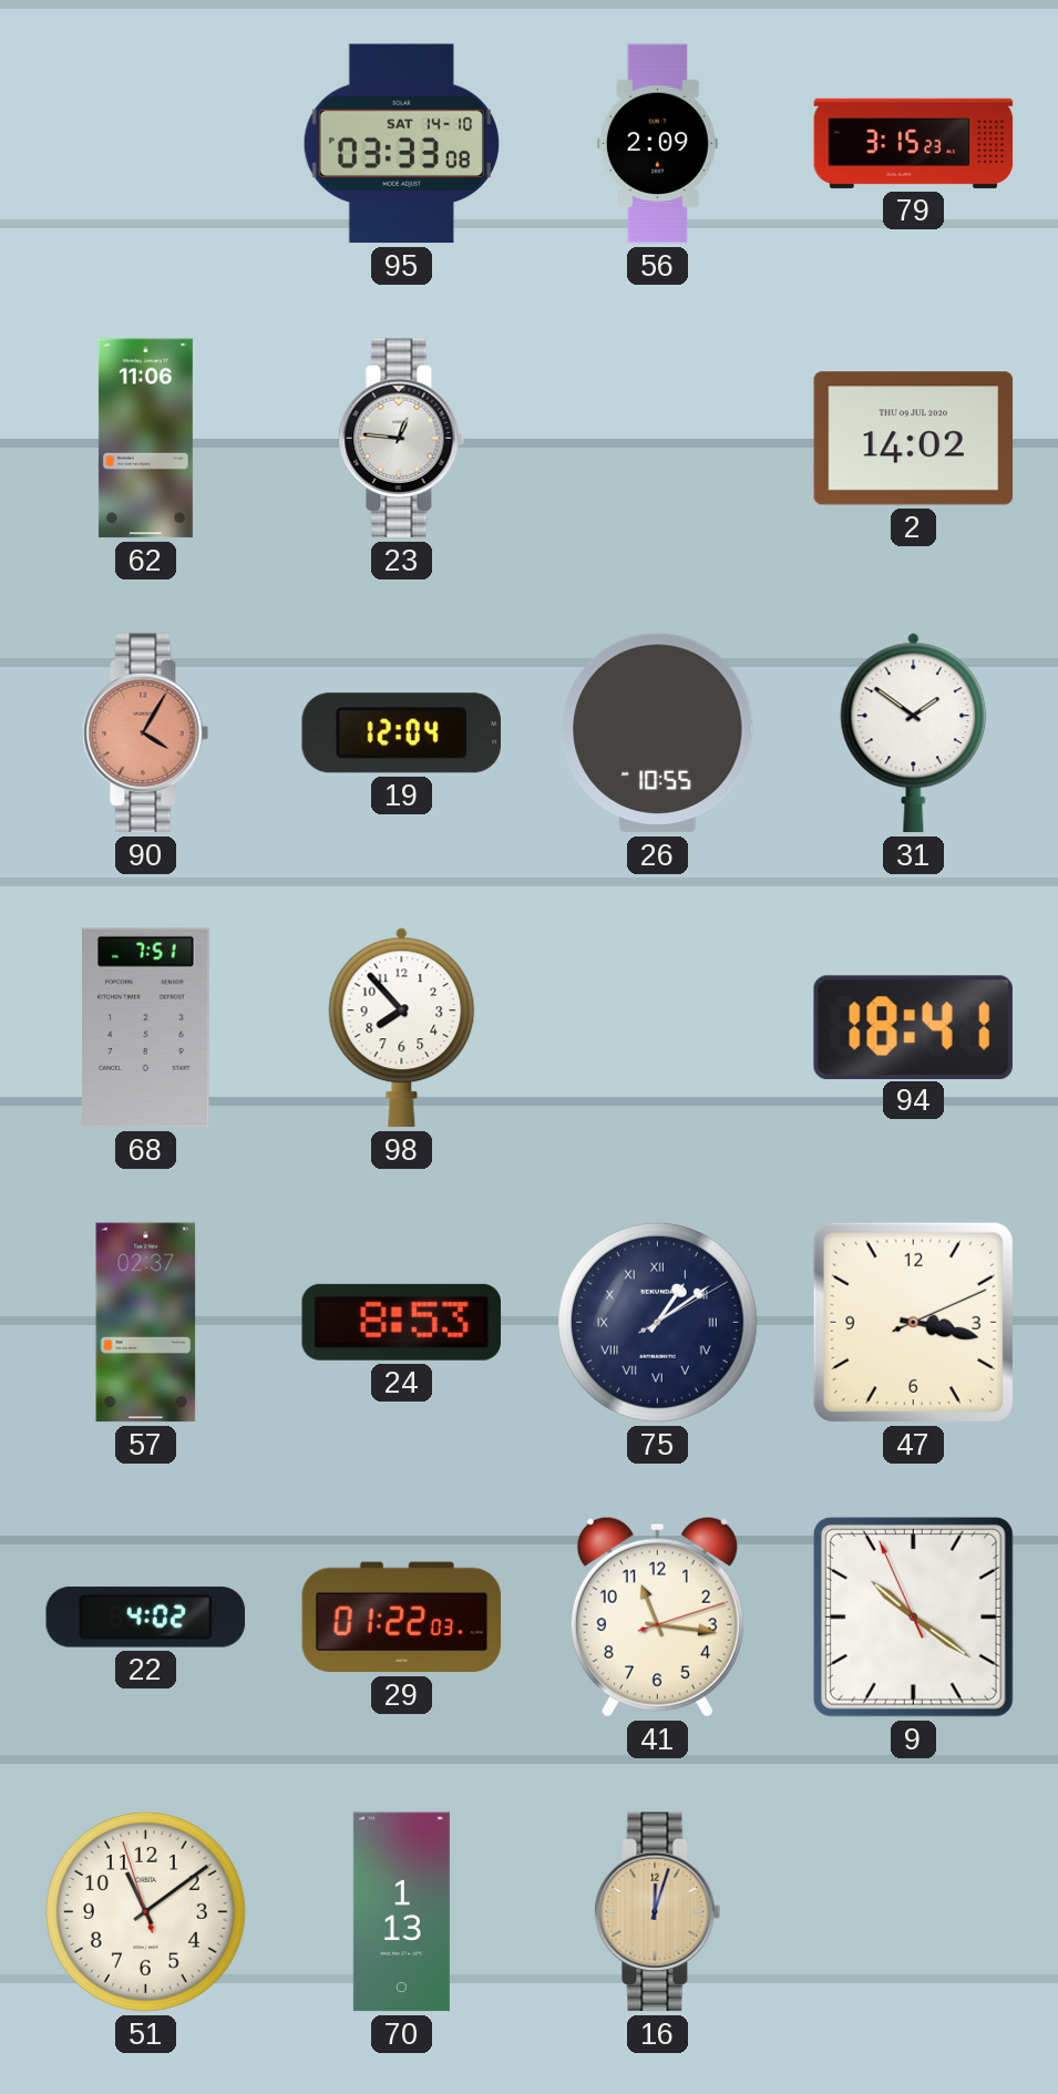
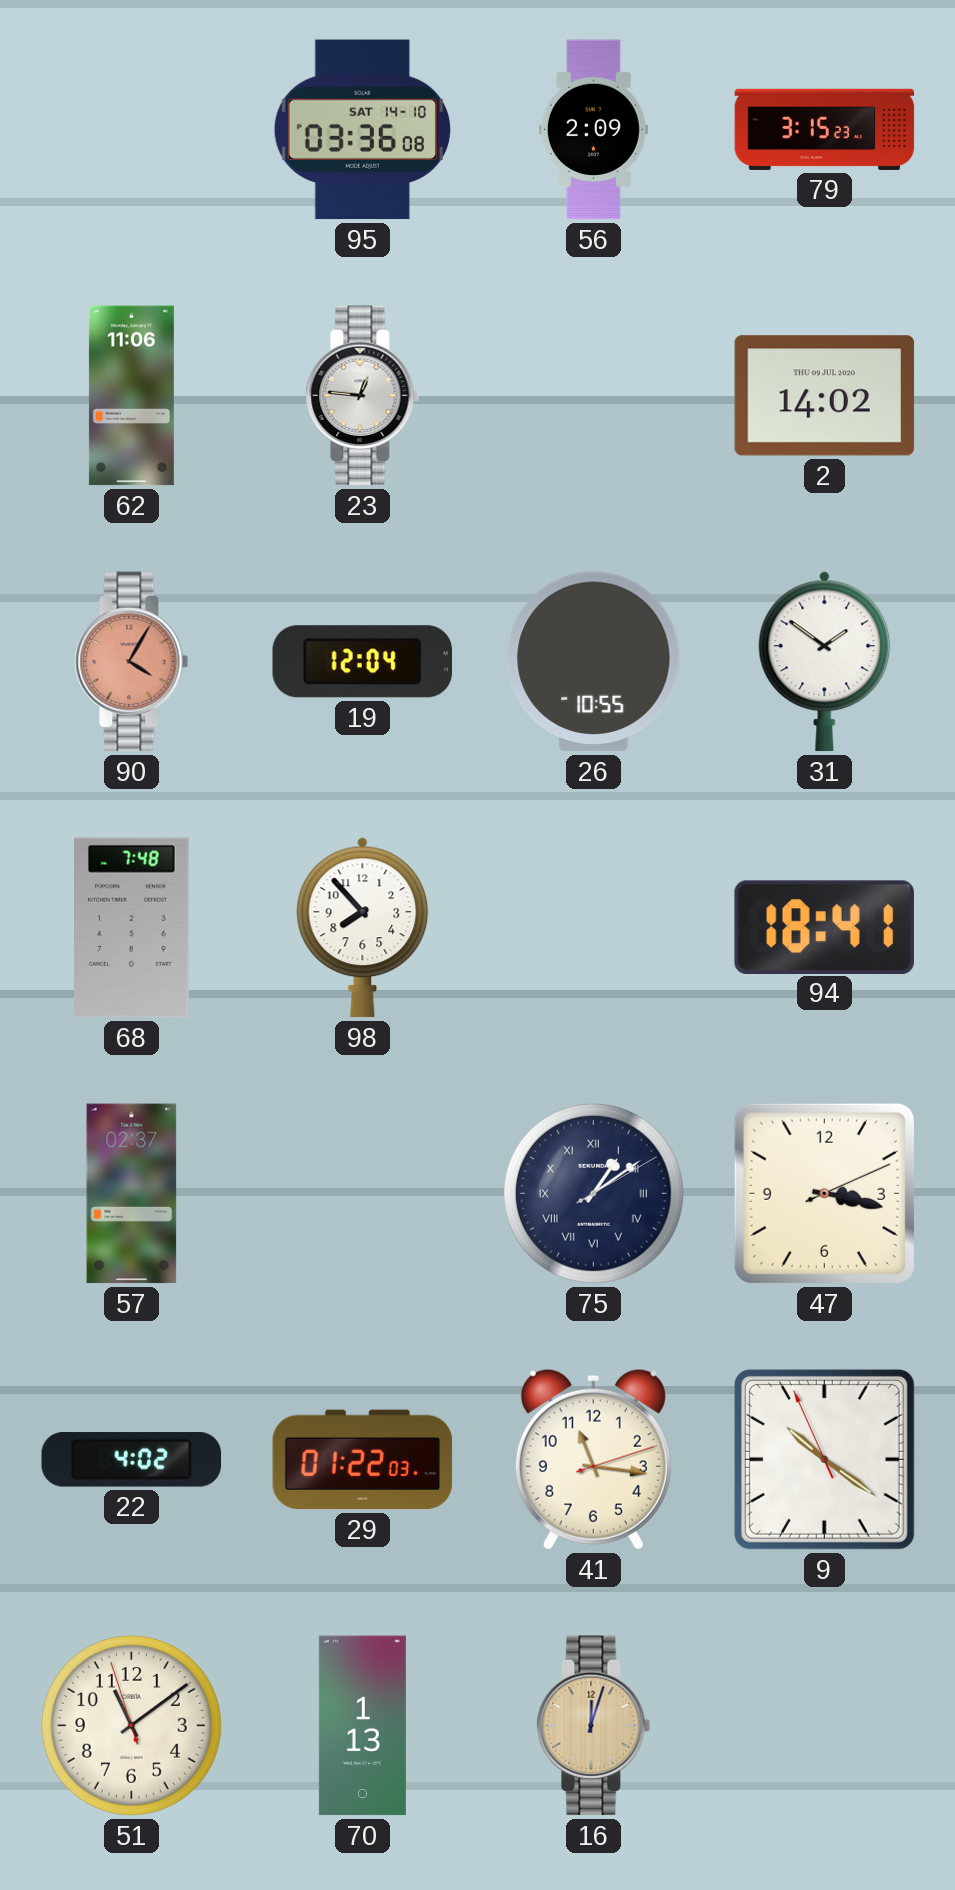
95: 03:33 -> 03:36
68: 7:51 -> 7:48
24: 8:53 -> none
